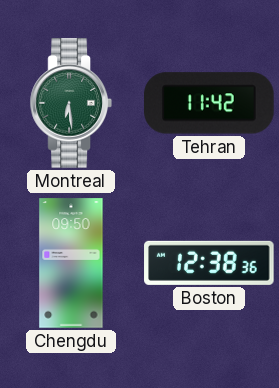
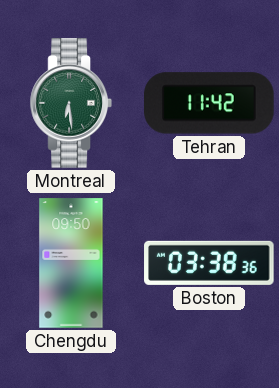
Boston: 12:38 -> 03:38
